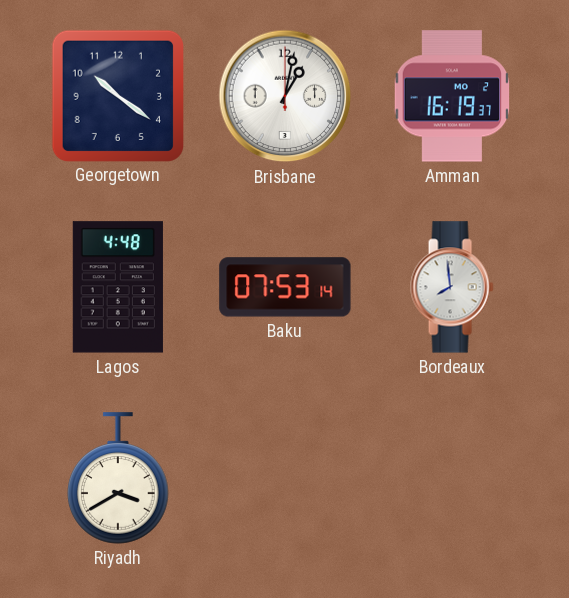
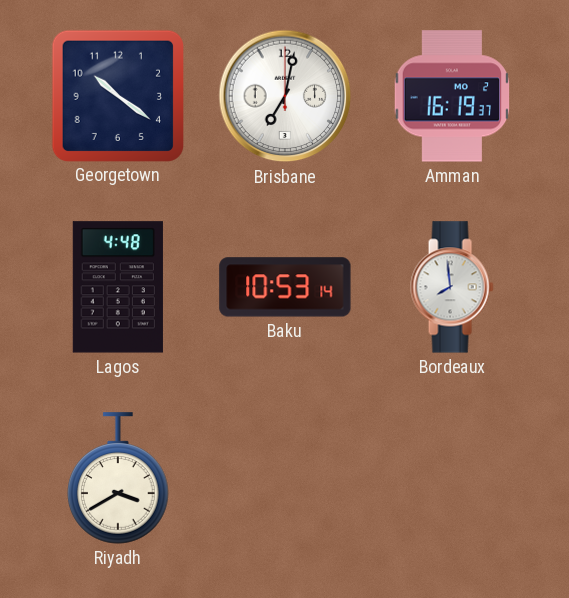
Brisbane: 1:02 -> 7:02
Baku: 07:53 -> 10:53
